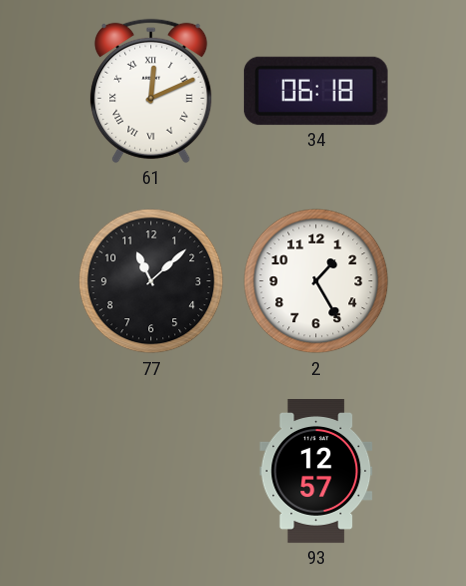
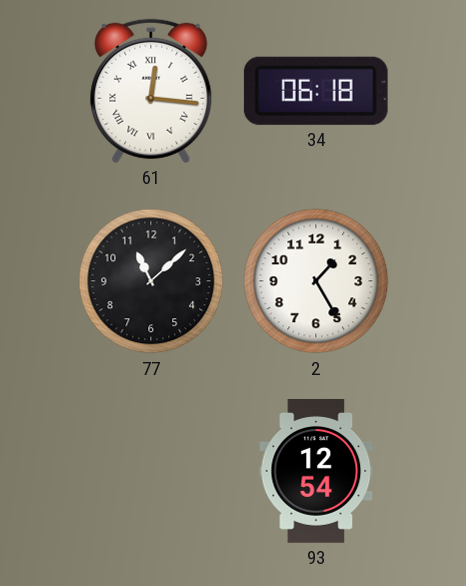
61: 12:11 -> 12:16
93: 12:57 -> 12:54
